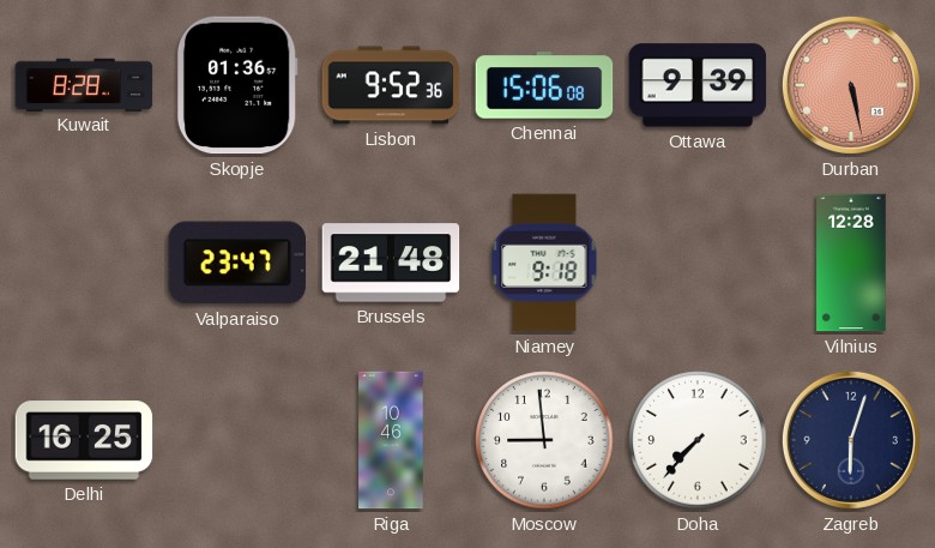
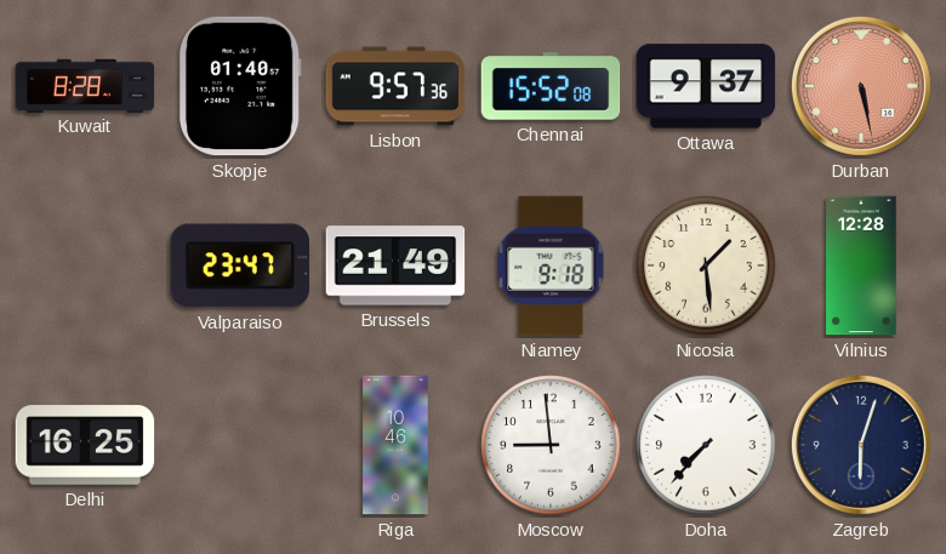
Skopje: 01:36 -> 01:40
Lisbon: 9:52 -> 9:57
Chennai: 15:06 -> 15:52
Ottawa: 9:39 -> 9:37
Brussels: 21:48 -> 21:49
Nicosia: none -> 1:29
